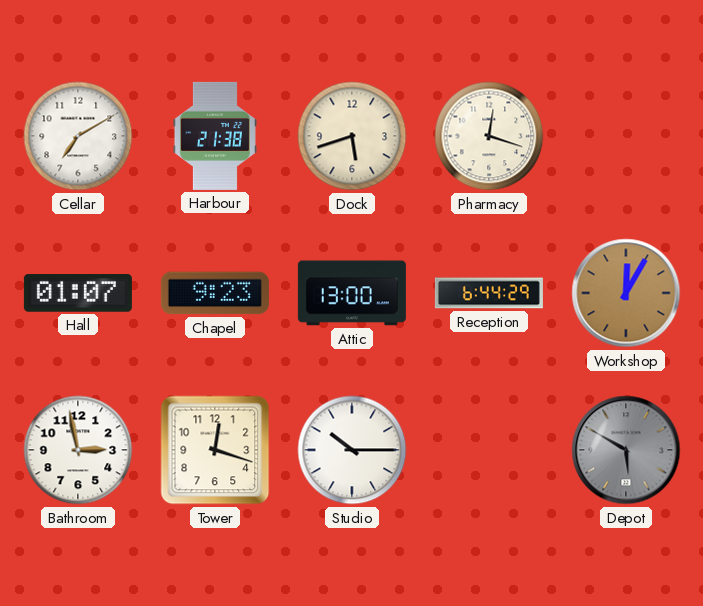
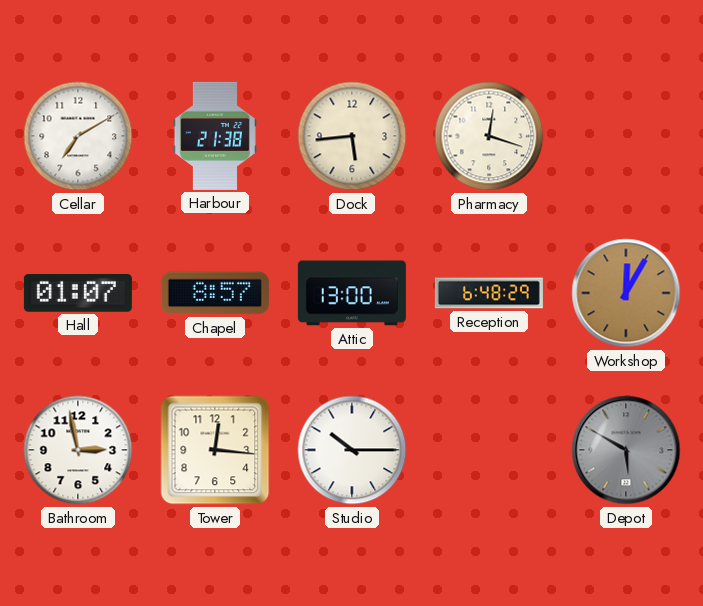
Dock: 5:42 -> 5:44
Chapel: 9:23 -> 8:57
Reception: 6:44 -> 6:48
Tower: 12:18 -> 12:16
